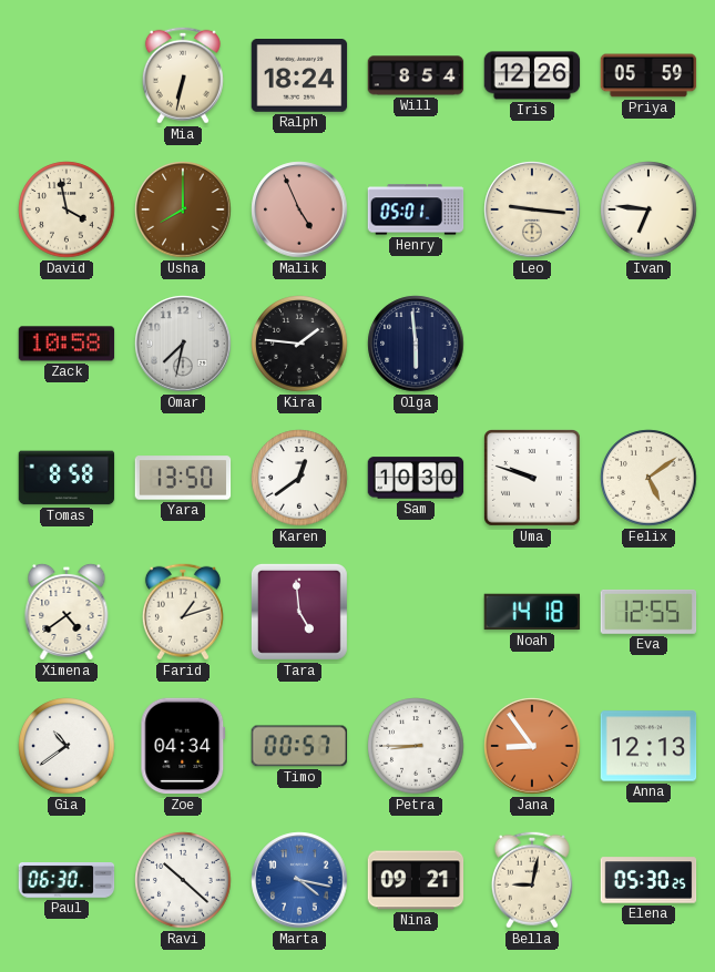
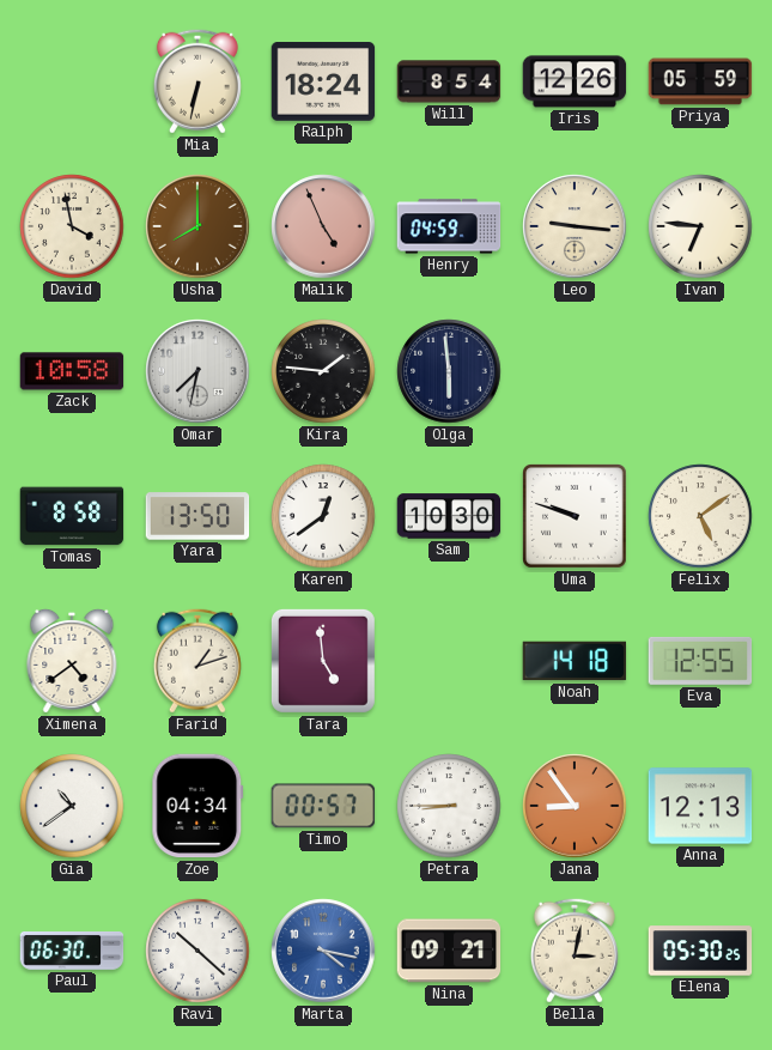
Henry: 05:01 -> 04:59
Bella: 9:02 -> 3:02
